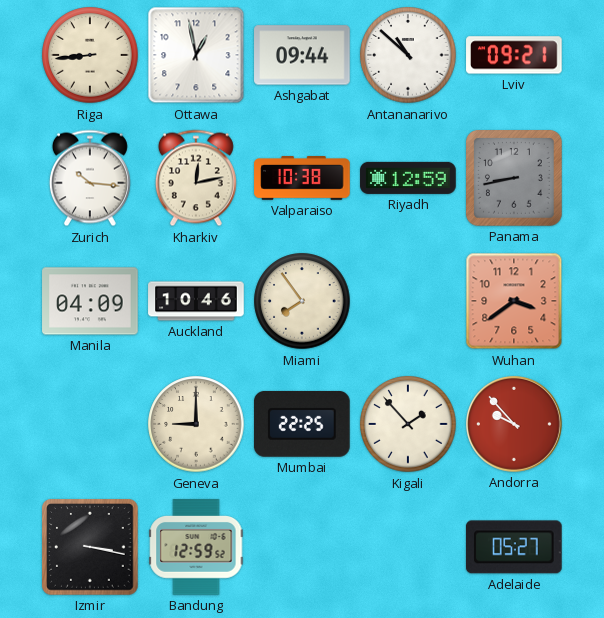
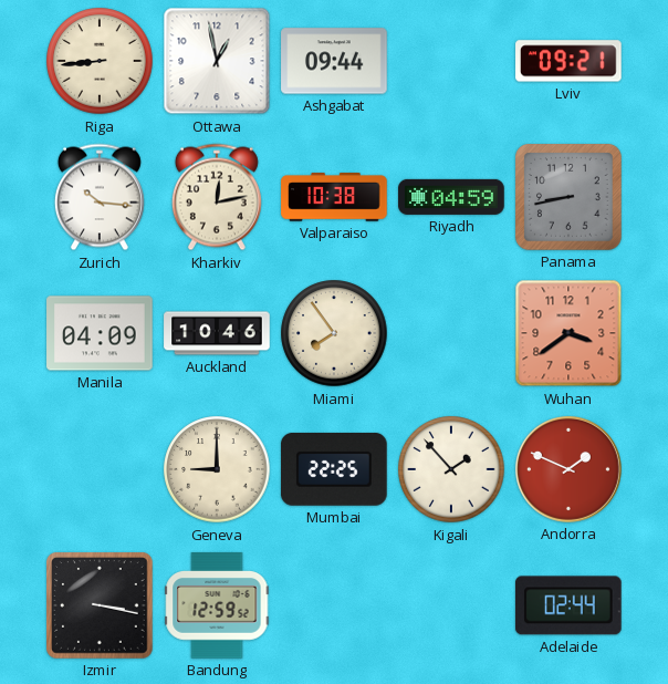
Antananarivo: 10:52 -> none
Riyadh: 12:59 -> 04:59
Andorra: 9:53 -> 1:49
Adelaide: 05:27 -> 02:44
